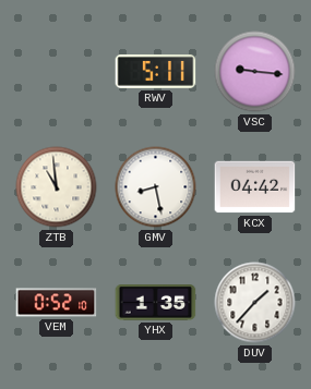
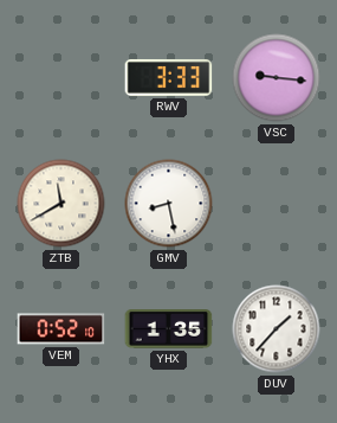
RWV: 5:11 -> 3:33
ZTB: 10:59 -> 11:40
KCX: 04:42 -> none
